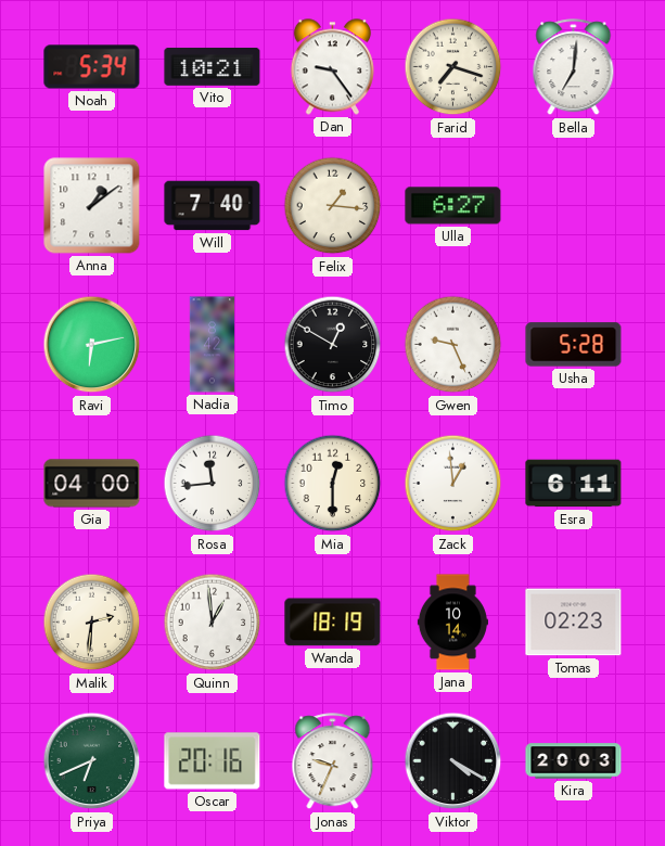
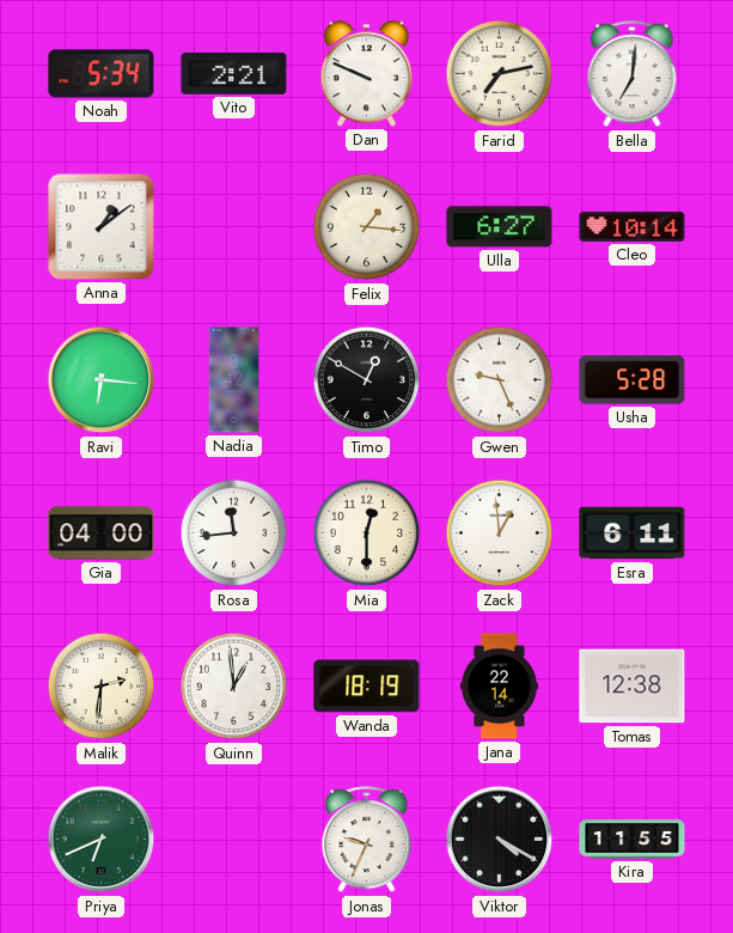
Vito: 10:21 -> 2:21
Dan: 9:24 -> 9:49
Farid: 7:18 -> 7:13
Will: 7:40 -> none
Cleo: none -> 10:14
Ravi: 6:13 -> 6:16
Jana: 10:14 -> 22:14
Tomas: 02:23 -> 12:38
Oscar: 20:16 -> none
Kira: 20:03 -> 11:55
